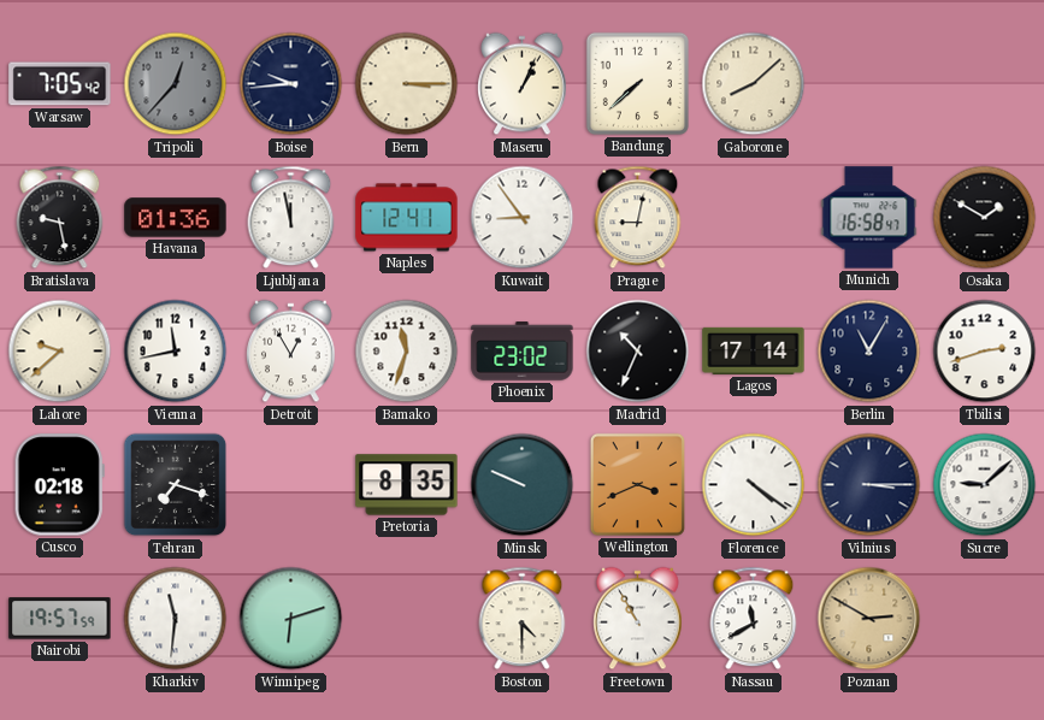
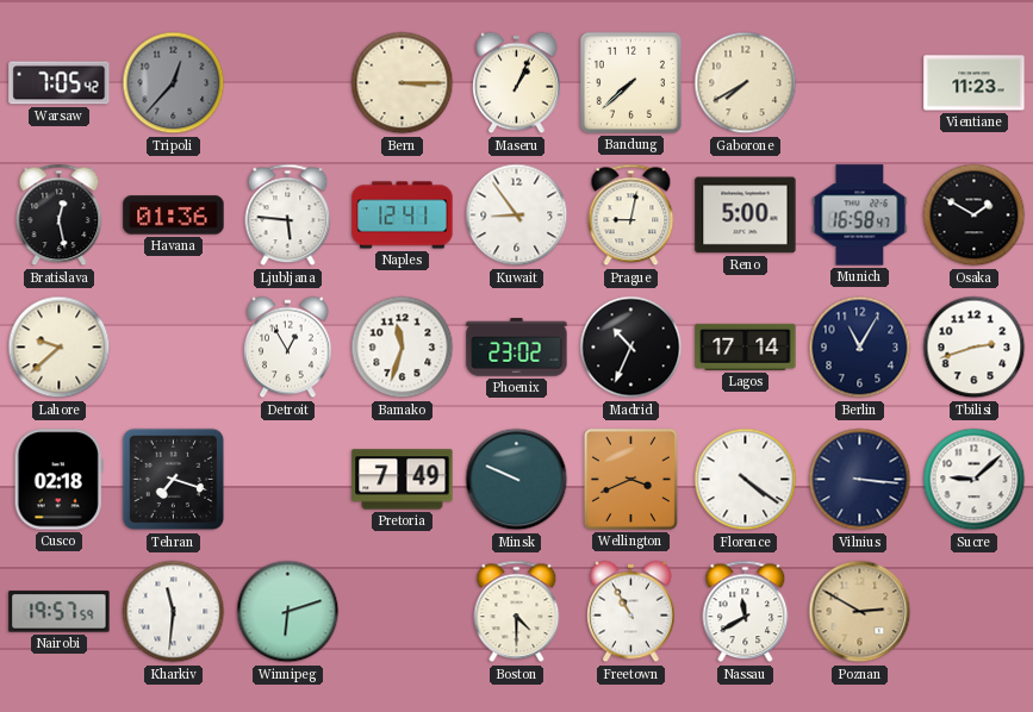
Boise: 9:44 -> none
Gaborone: 8:08 -> 7:40
Vientiane: none -> 11:23
Bratislava: 9:28 -> 12:28
Ljubljana: 11:58 -> 5:46
Reno: none -> 5:00
Vienna: 11:43 -> none
Pretoria: 8:35 -> 7:49
Vilnius: 3:15 -> 3:16
